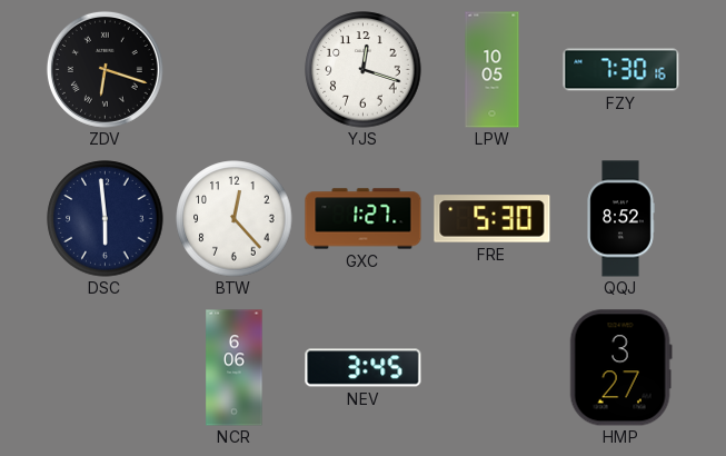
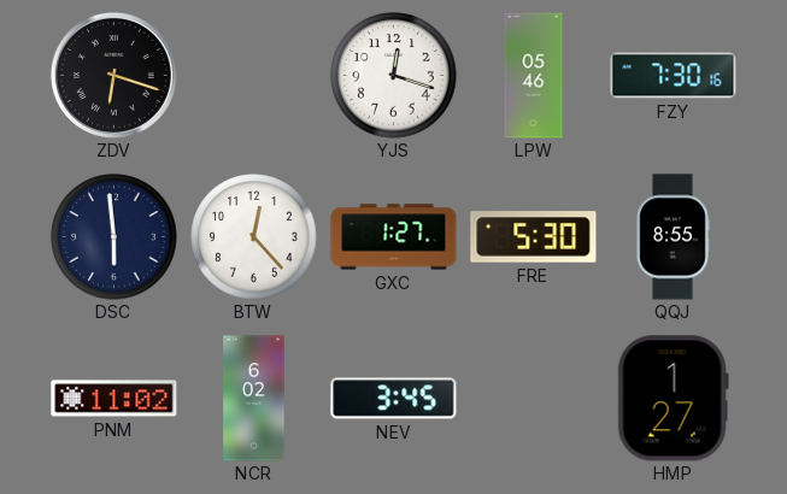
LPW: 10:05 -> 05:46
QQJ: 8:52 -> 8:55
PNM: none -> 11:02
NCR: 6:06 -> 6:02
HMP: 3:27 -> 1:27
